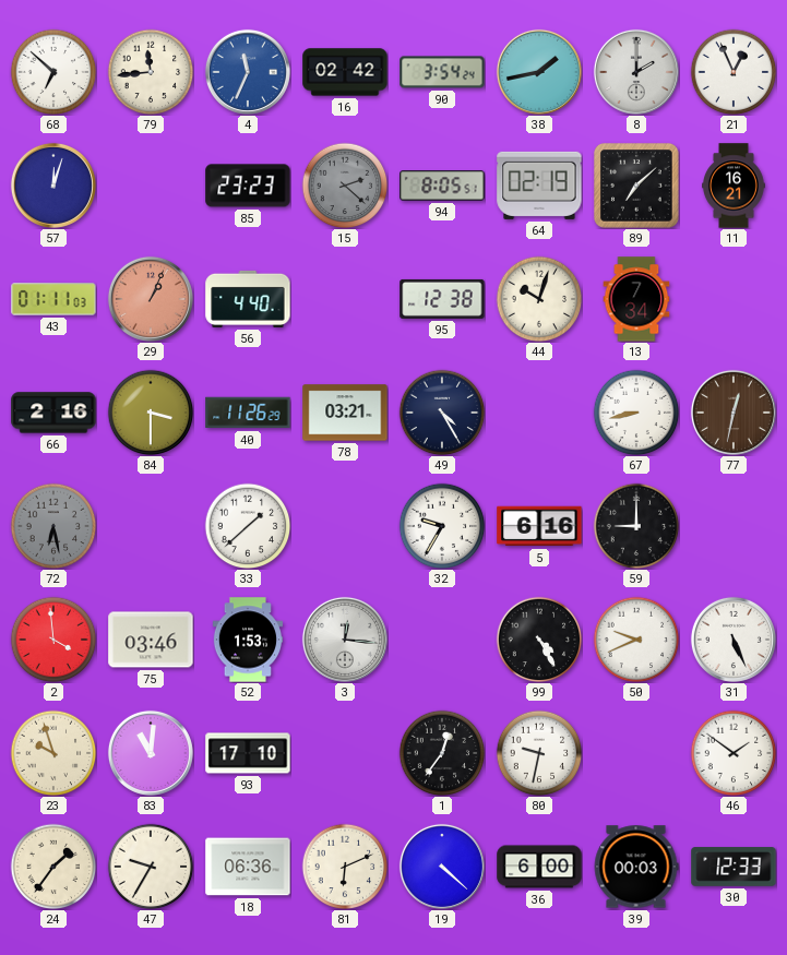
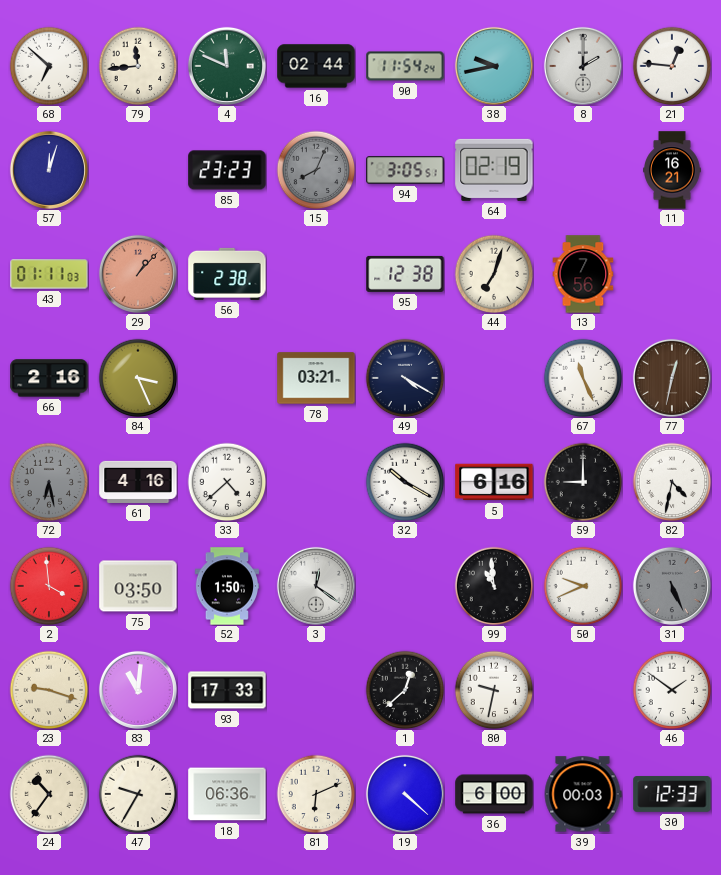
4: 11:34 -> 11:49
4 dial: blue -> green
16: 02:42 -> 02:44
90: 3:54 -> 11:54
38: 1:43 -> 9:43
21: 12:56 -> 12:46
15: 2:22 -> 8:04
94: 8:05 -> 3:05
89: 7:08 -> none
29: 1:04 -> 1:07
56: 4:40 -> 2:38
44: 10:03 -> 7:03
13: 7:34 -> 7:56
84: 3:30 -> 3:26
40: 11:26 -> none
49: 4:25 -> 4:20
67: 8:43 -> 11:26
61: none -> 4:16
33: 1:38 -> 4:38
32: 9:35 -> 10:20
82: none -> 4:32
75: 03:46 -> 03:50
52: 1:53 -> 1:50
3: 12:16 -> 12:21
99: 4:25 -> 10:59
31 dial: white -> grey
23: 9:57 -> 9:18
93: 17:10 -> 17:33
1: 12:36 -> 12:38
24: 1:36 -> 10:36
